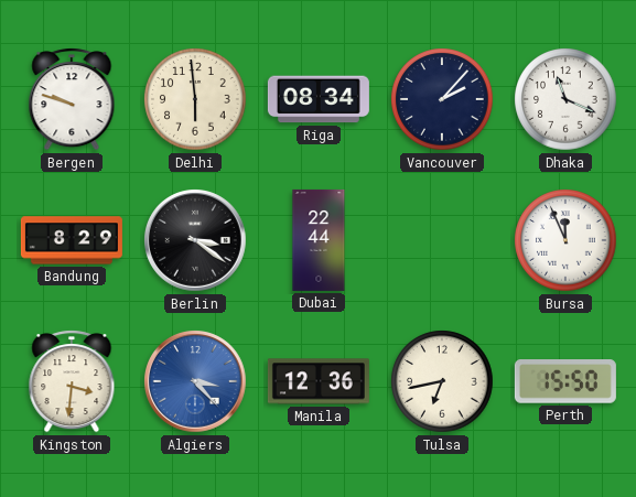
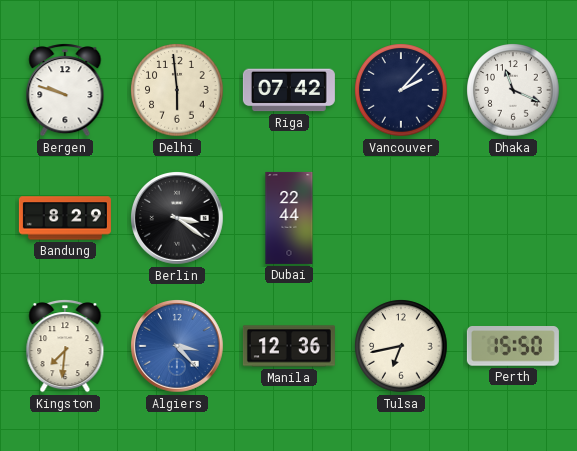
Riga: 08:34 -> 07:42
Bursa: 11:56 -> none
Kingston: 3:31 -> 7:31
